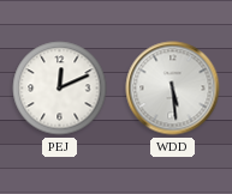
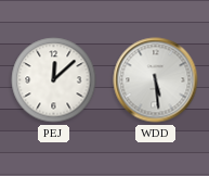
PEJ: 12:11 -> 12:08
